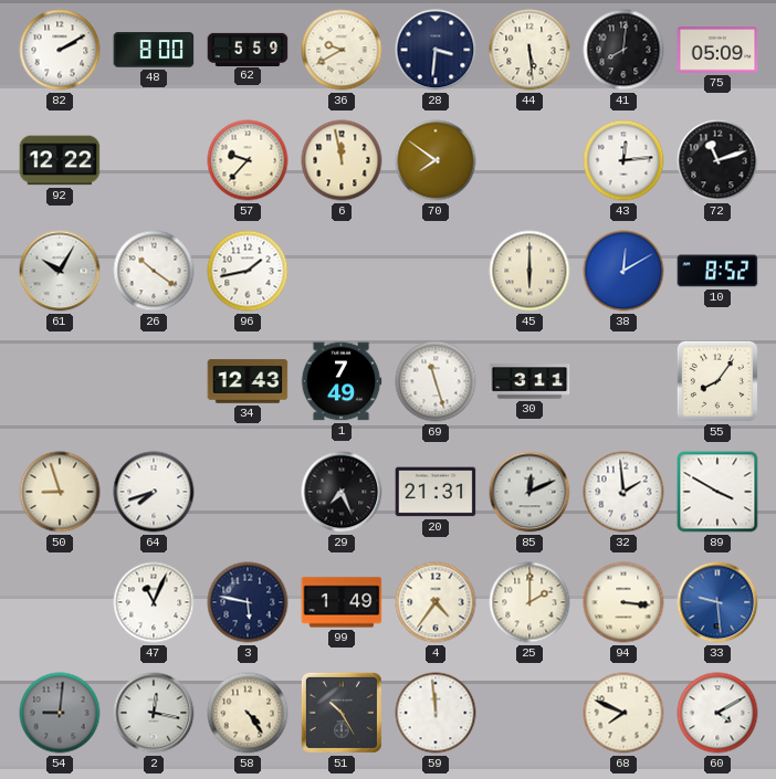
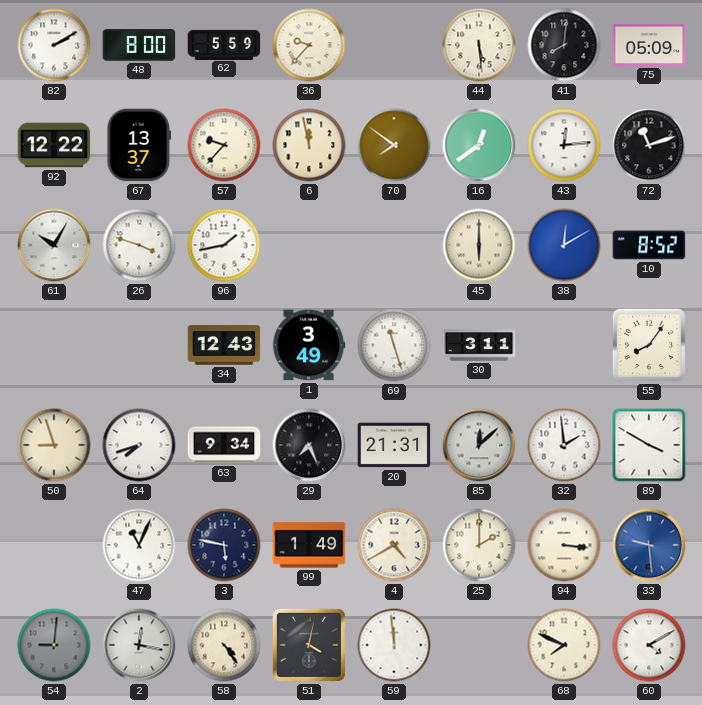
36: 9:40 -> 9:37
28: 3:31 -> none
67: none -> 13:37
16: none -> 12:39
26: 10:21 -> 3:48
1: 7:49 -> 3:49
63: none -> 9:34
85: 12:11 -> 12:08
4: 4:36 -> 4:40
51: 10:25 -> 4:02
